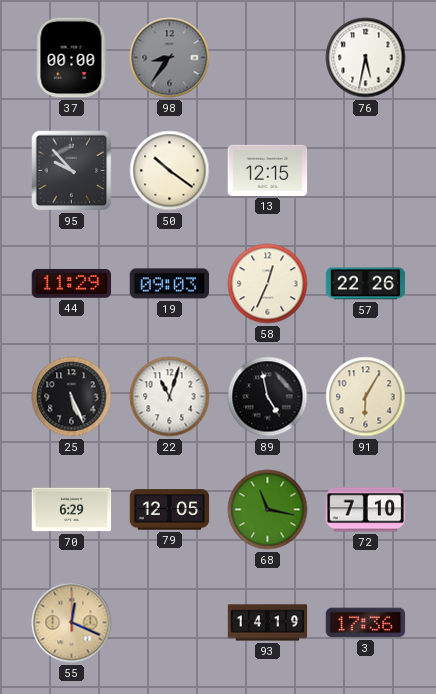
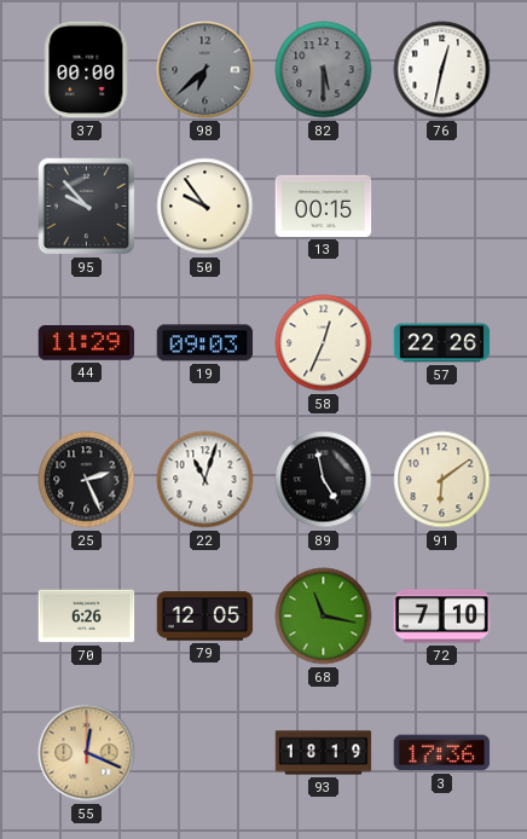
98: 8:36 -> 6:38
82: none -> 5:30
76: 5:32 -> 12:32
50: 10:21 -> 9:54
13: 12:15 -> 00:15
25: 5:26 -> 2:26
91: 6:05 -> 6:09
70: 6:29 -> 6:26
93: 14:19 -> 18:19
